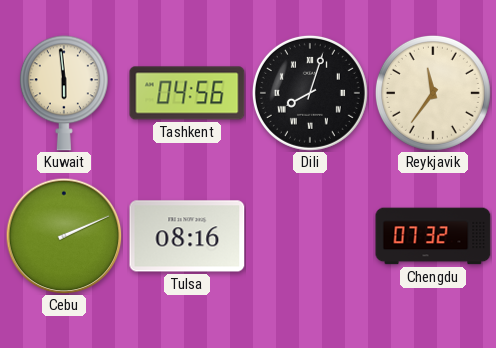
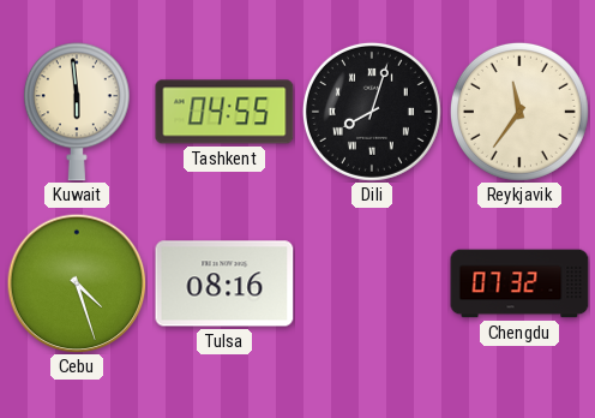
Tashkent: 04:56 -> 04:55
Cebu: 2:11 -> 4:27
